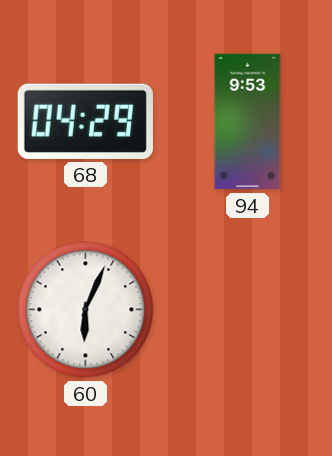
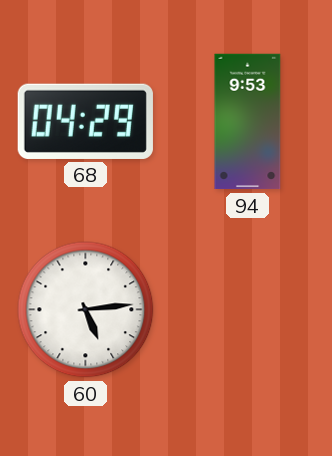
60: 6:04 -> 5:14
